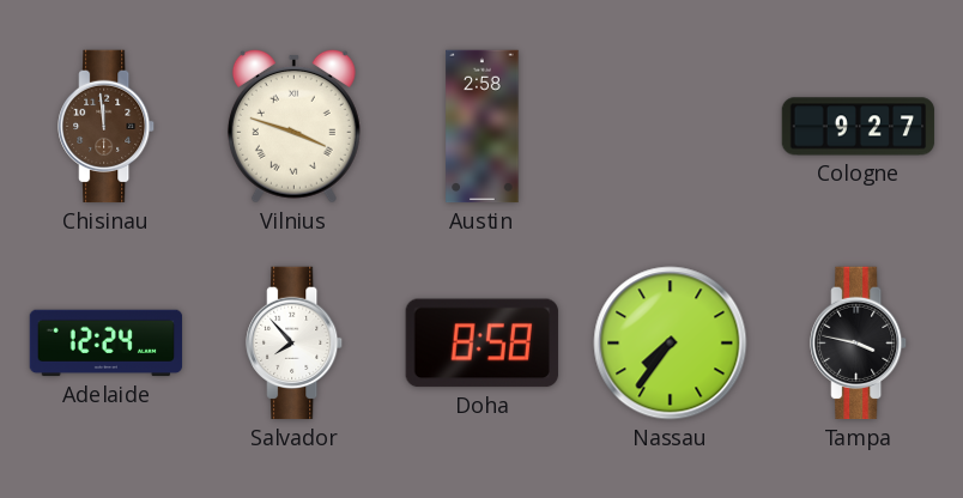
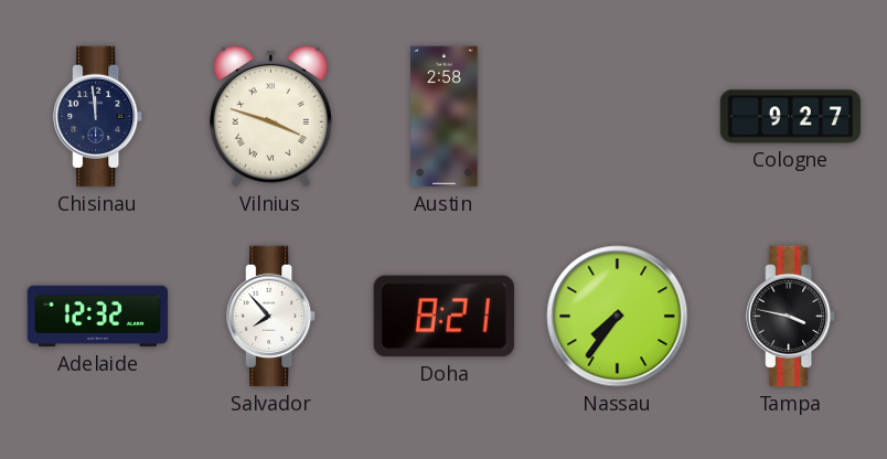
Chisinau dial: brown -> navy
Adelaide: 12:24 -> 12:32
Doha: 8:58 -> 8:21
